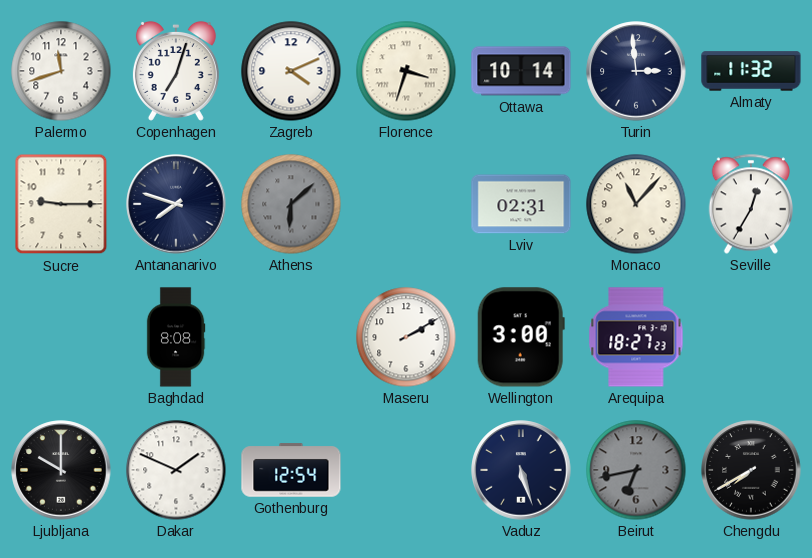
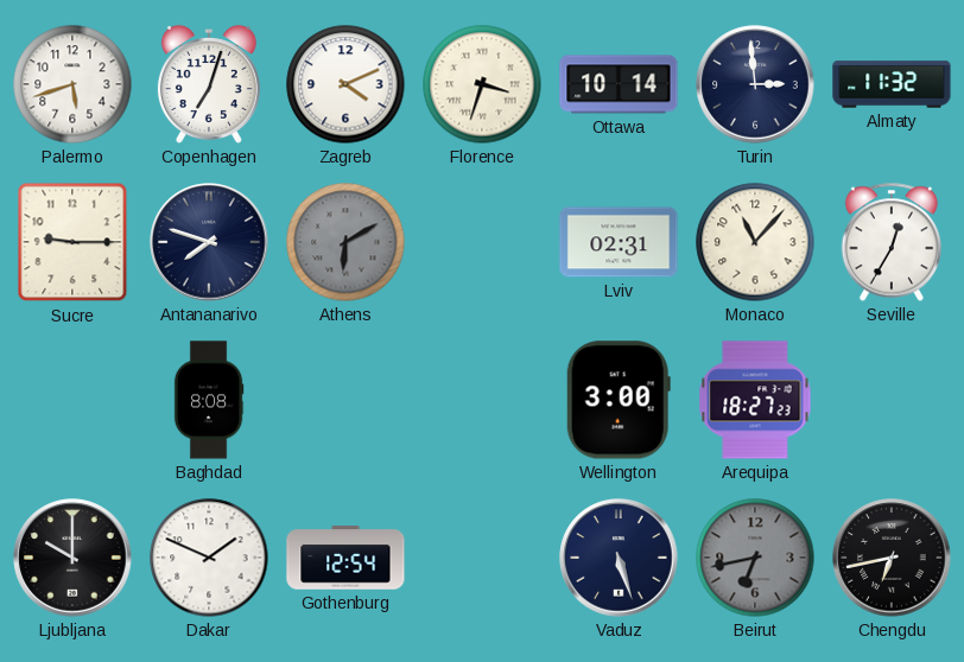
Palermo: 11:42 -> 5:42
Athens: 6:08 -> 6:10
Maseru: 2:10 -> none
Chengdu: 7:40 -> 6:43
